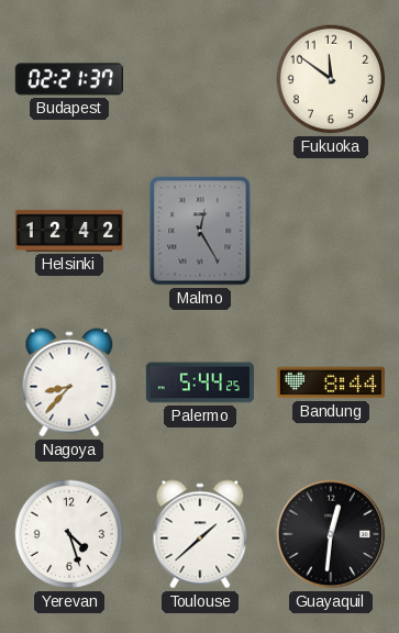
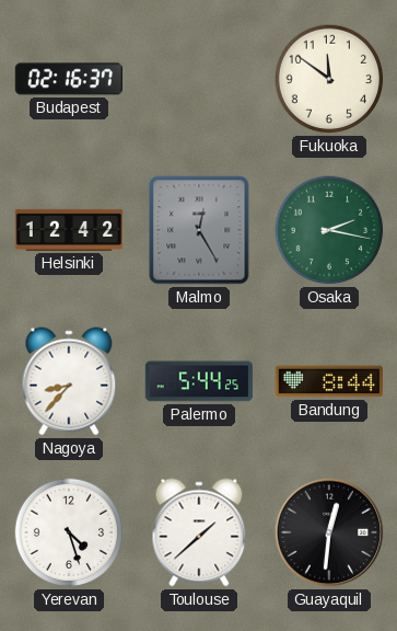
Budapest: 02:21 -> 02:16
Osaka: none -> 2:17
